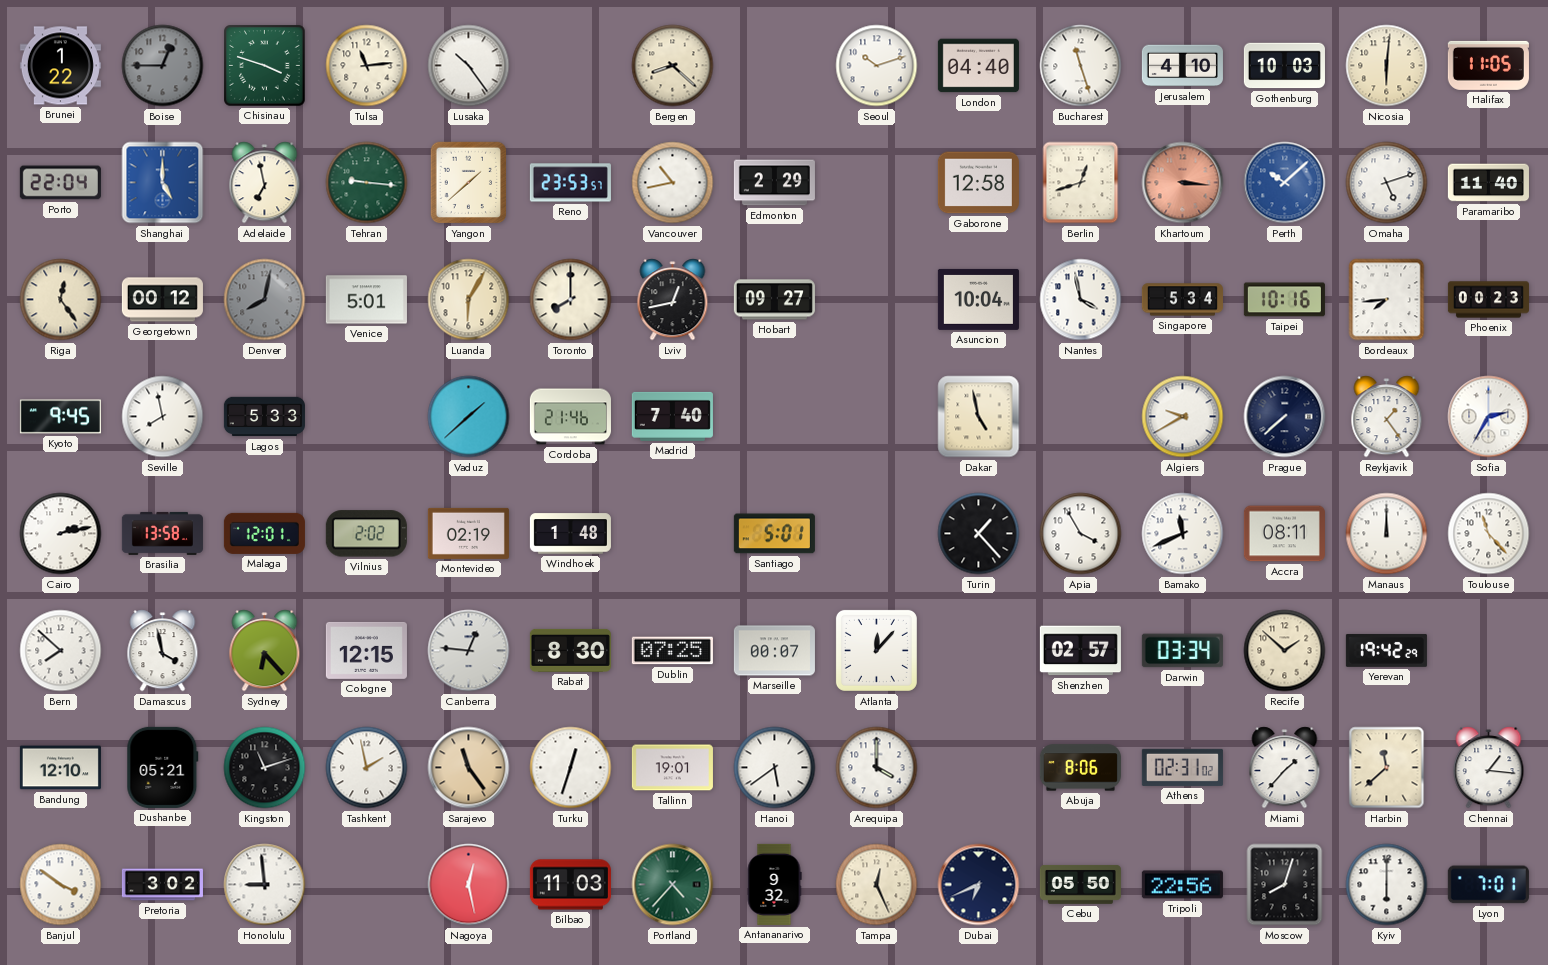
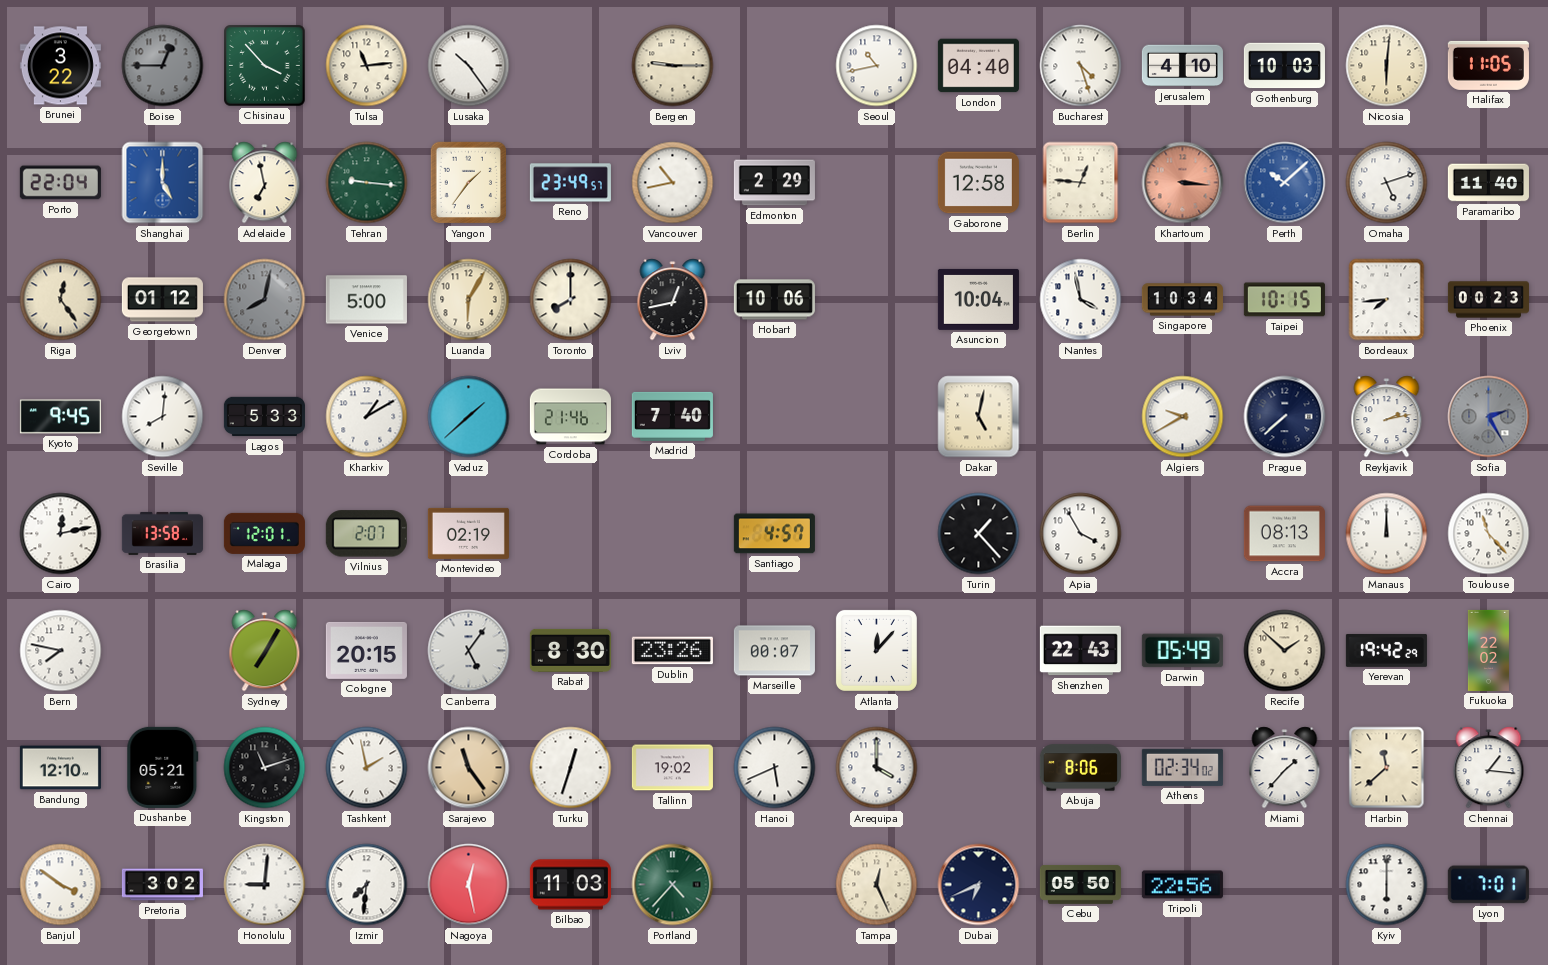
Brunei: 1:22 -> 3:22
Chisinau: 3:48 -> 3:53
Bergen: 8:22 -> 9:15
Seoul: 10:12 -> 10:43
Bucharest: 11:27 -> 4:27
Yangon: 1:38 -> 1:36
Reno: 23:53 -> 23:49
Berlin: 12:42 -> 12:46
Georgetown: 00:12 -> 01:12
Venice: 5:01 -> 5:00
Hobart: 09:27 -> 10:06
Singapore: 5:34 -> 10:34
Taipei: 10:16 -> 10:15
Seville: 7:58 -> 8:01
Kharkiv: none -> 1:10
Dakar: 4:58 -> 5:02
Reykjavik: 1:24 -> 2:13
Sofia: 2:35 -> 2:25
Sofia dial: white -> grey
Cairo: 2:13 -> 12:13
Vilnius: 2:02 -> 2:07
Windhoek: 1:48 -> none
Santiago: 5:01 -> 4:57
Bamako: 11:41 -> none
Accra: 08:11 -> 08:13
Bern: 7:52 -> 7:47
Damascus: 3:58 -> none
Sydney: 6:23 -> 7:05
Cologne: 12:15 -> 20:15
Canberra: 12:46 -> 5:06
Dublin: 07:25 -> 23:26
Shenzhen: 02:57 -> 22:43
Darwin: 03:34 -> 05:49
Fukuoka: none -> 22:02
Tallinn: 19:01 -> 19:02
Hanoi: 5:39 -> 5:41
Athens: 02:31 -> 02:34
Honolulu: 8:59 -> 9:01
Izmir: none -> 7:31
Antananarivo: 9:32 -> none
Moscow: 8:03 -> none
